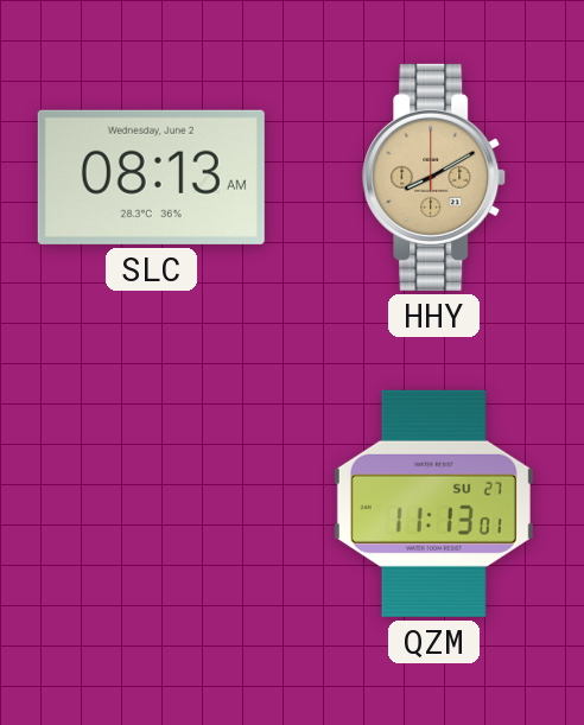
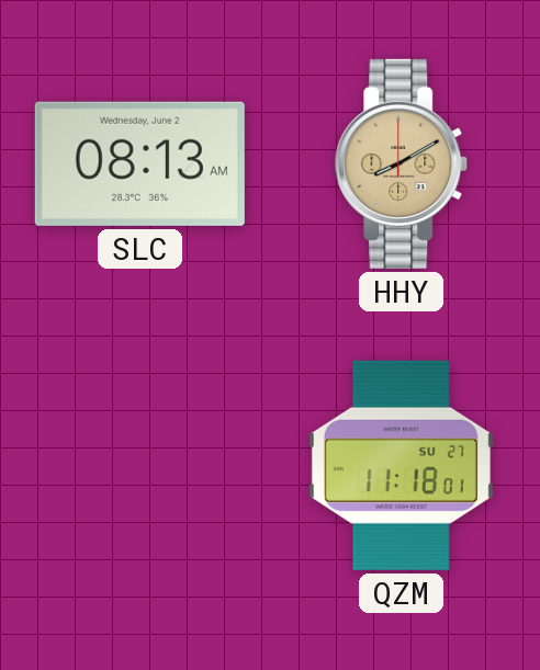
QZM: 11:13 -> 11:18
